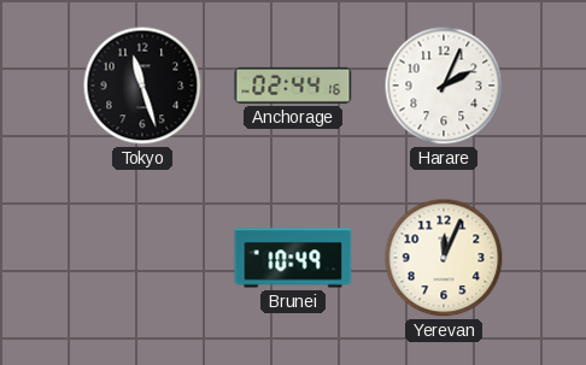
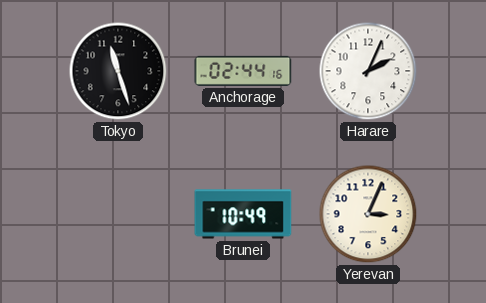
Yerevan: 12:04 -> 3:04
